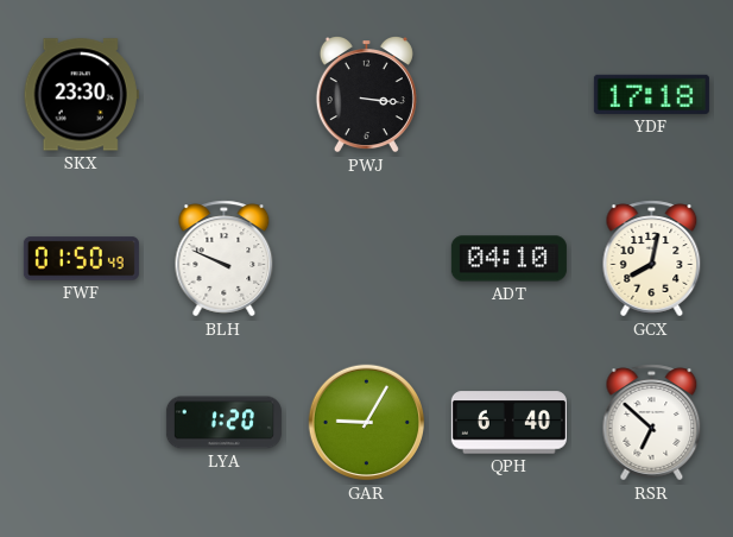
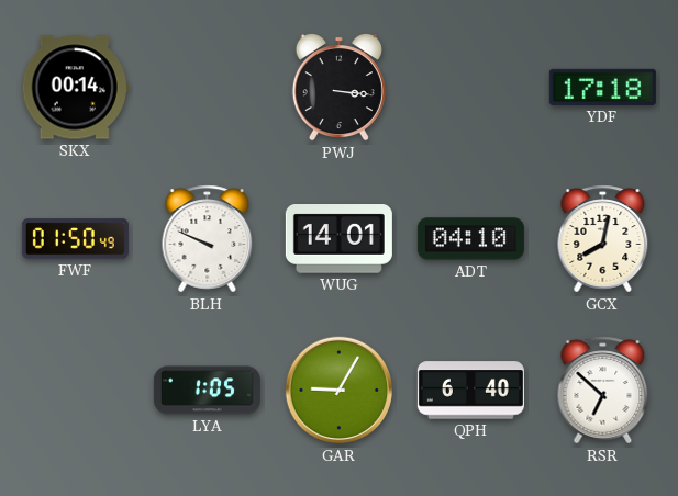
SKX: 23:30 -> 00:14
WUG: none -> 14:01
LYA: 1:20 -> 1:05
